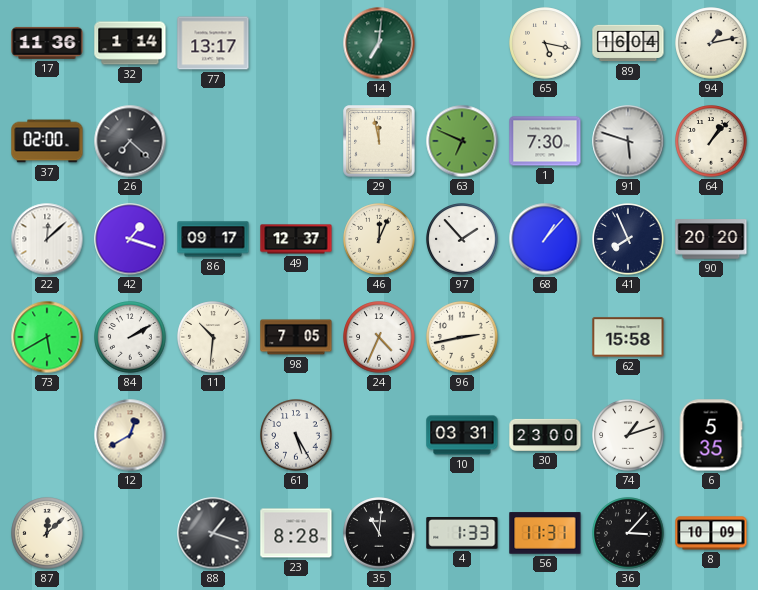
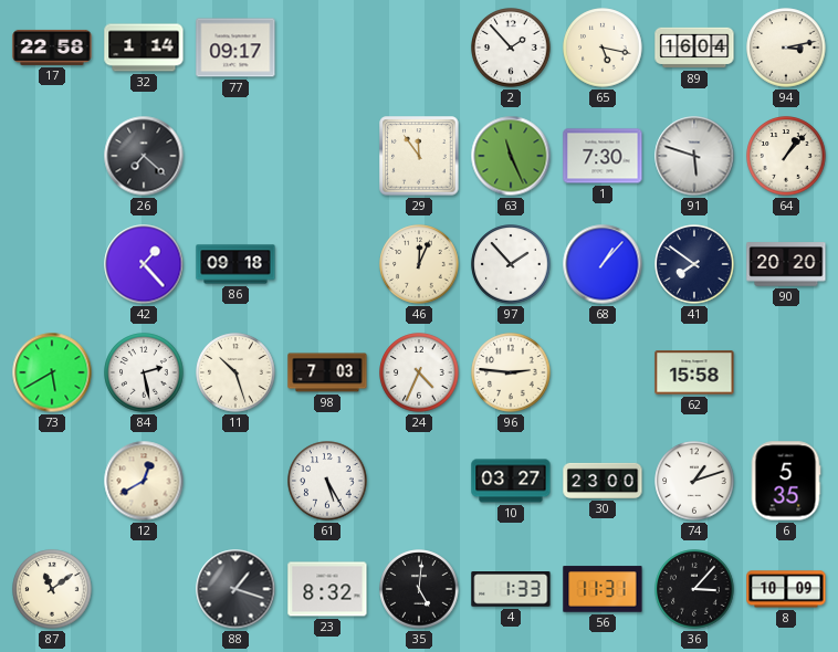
17: 11:36 -> 22:58
77: 13:17 -> 09:17
14: 7:01 -> none
2: none -> 1:53
94: 1:13 -> 3:13
37: 02:00 -> none
29: 11:58 -> 11:54
63: 6:49 -> 11:26
22: 12:08 -> none
42: 1:18 -> 1:23
86: 09:17 -> 09:18
49: 12:37 -> none
41: 7:56 -> 7:51
84: 2:10 -> 2:28
11: 10:31 -> 10:27
98: 7:05 -> 7:03
96: 2:43 -> 2:46
10: 03:31 -> 03:27
87: 12:08 -> 11:09
23: 8:28 -> 8:32
35: 11:01 -> 5:01
